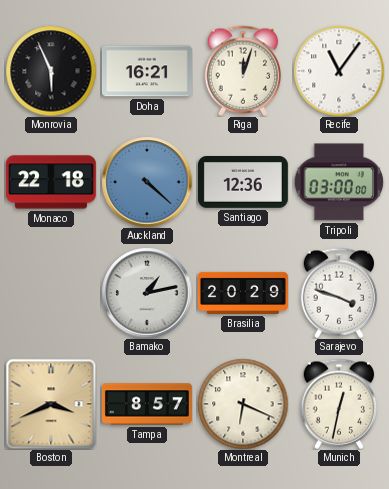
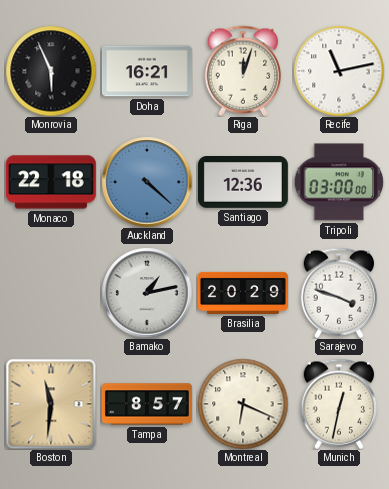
Recife: 11:06 -> 11:13
Boston: 3:41 -> 11:31
